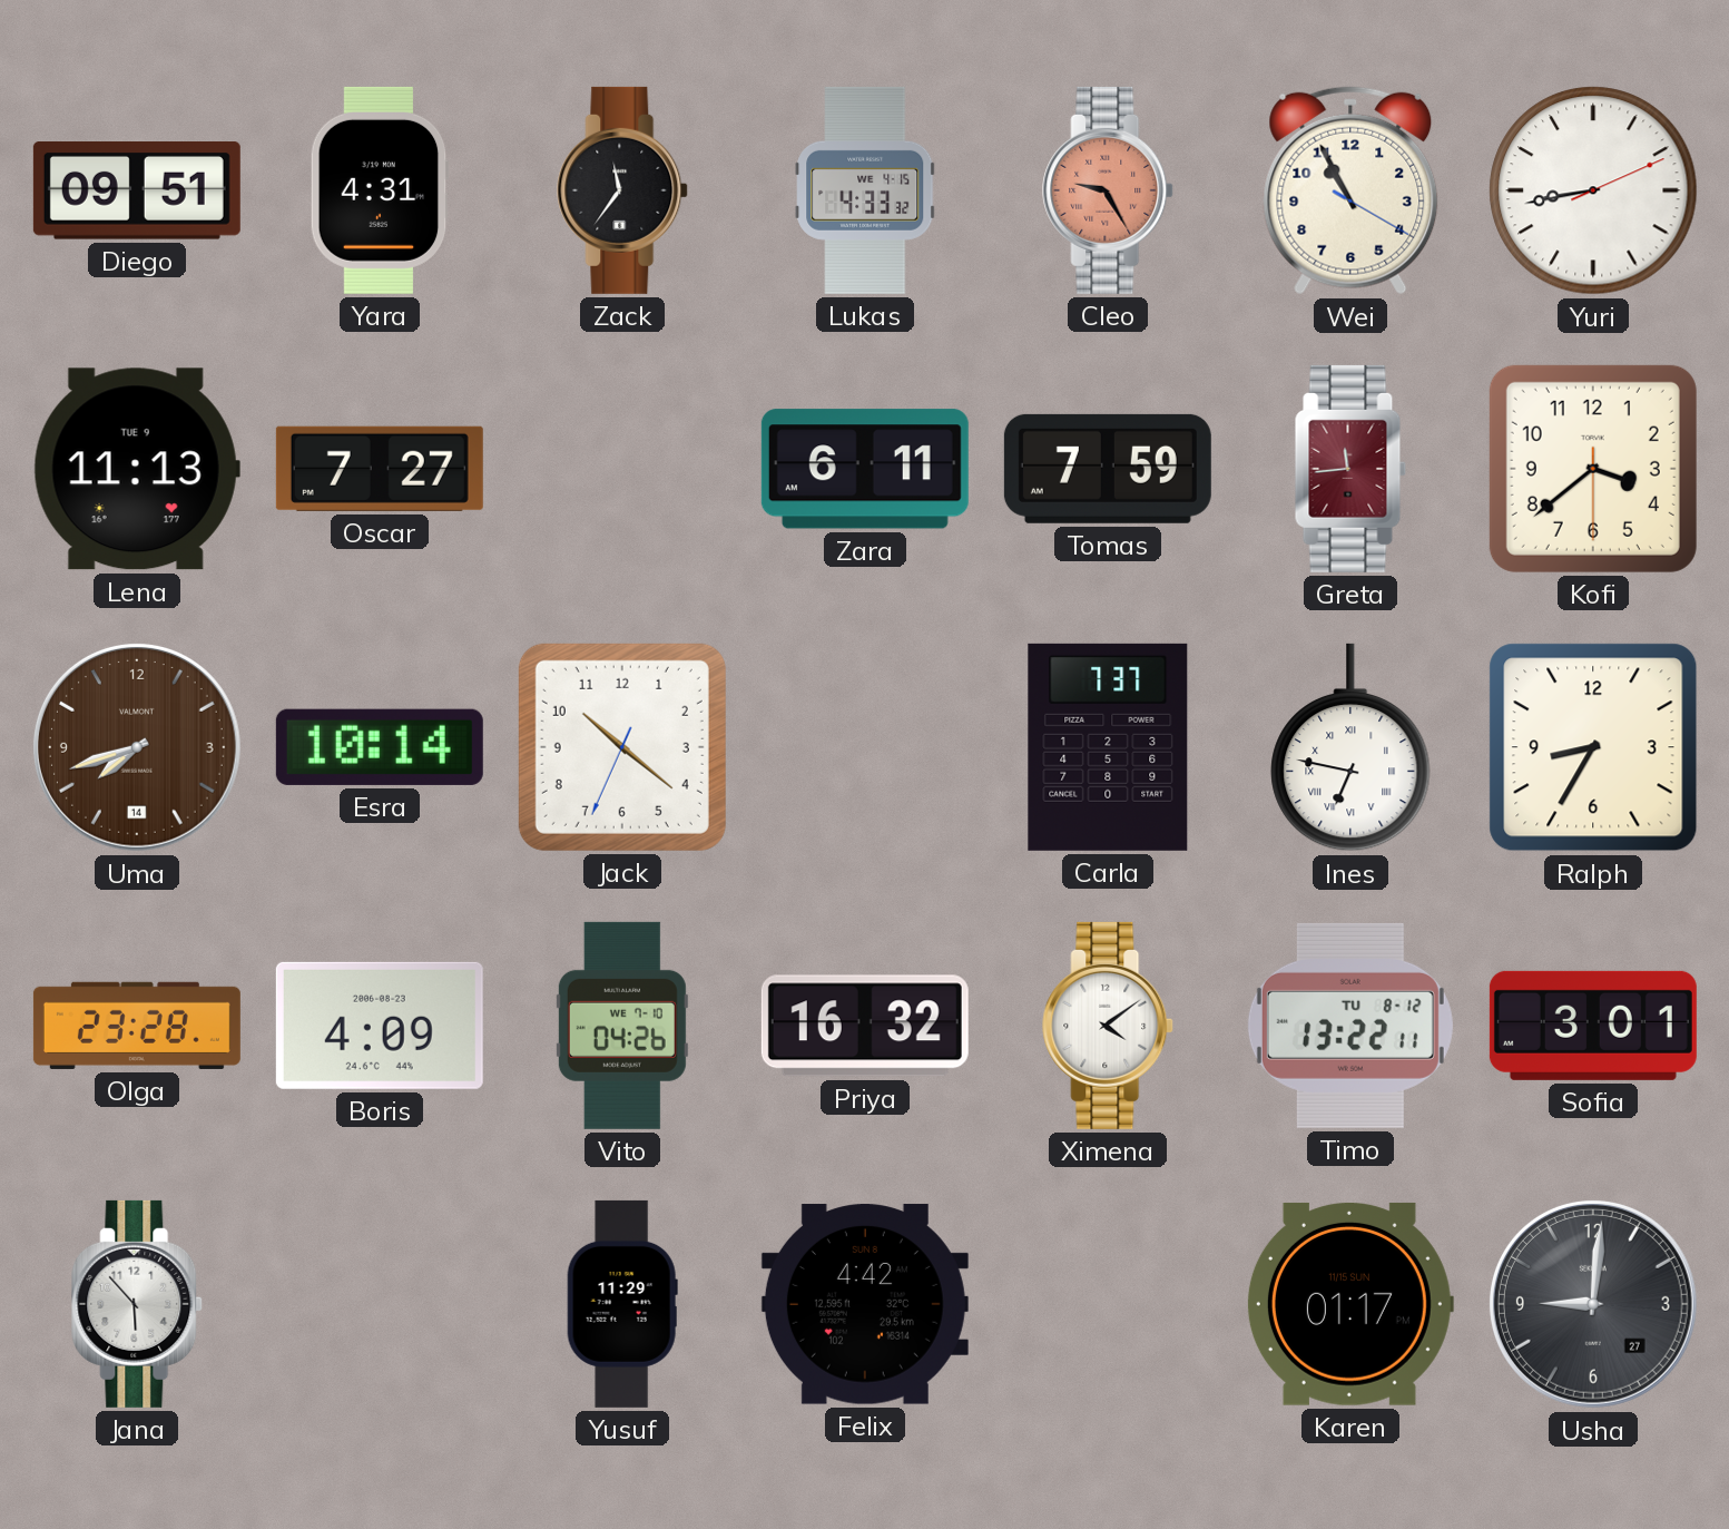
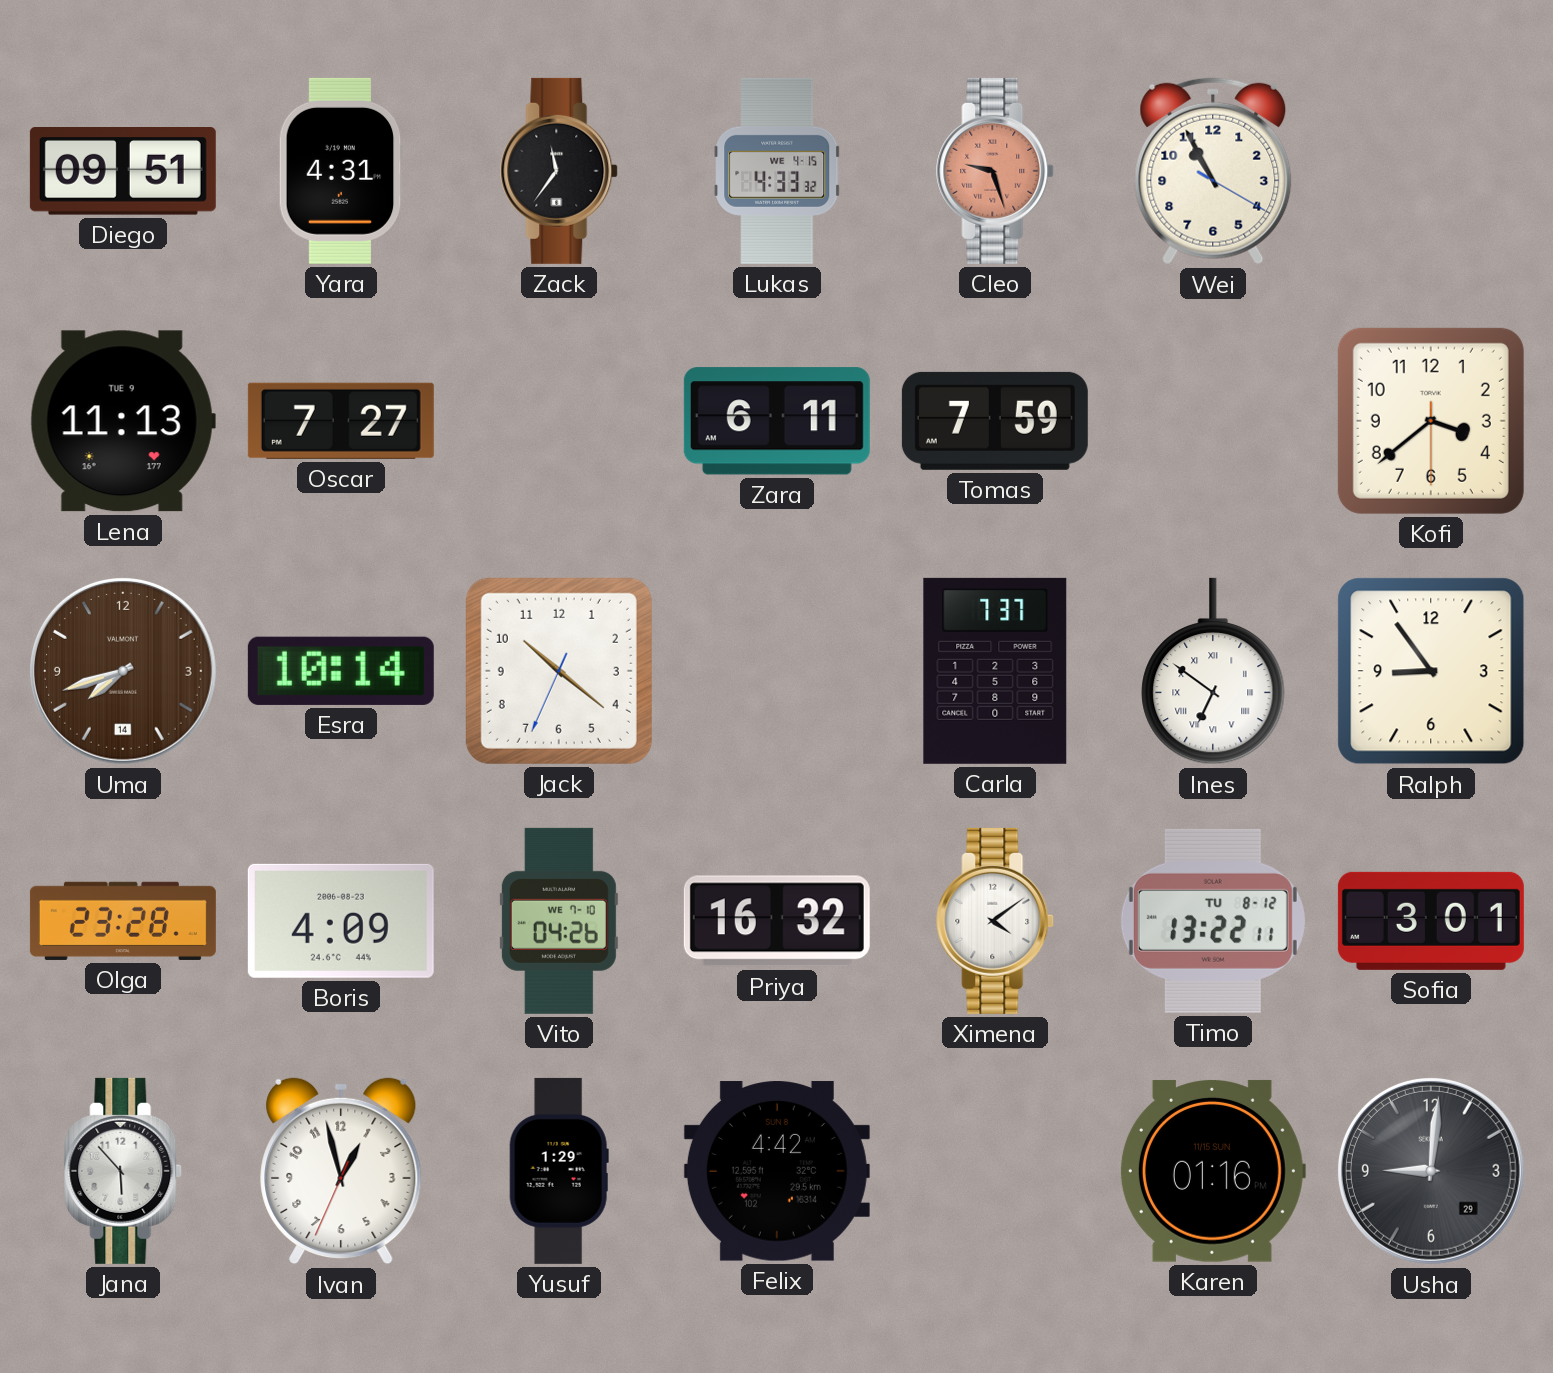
Cleo: 9:25 -> 9:27
Yuri: 8:43 -> none
Greta: 11:44 -> none
Ines: 6:47 -> 6:51
Ralph: 8:35 -> 8:54
Ivan: none -> 12:57
Yusuf: 11:29 -> 1:29
Karen: 01:17 -> 01:16
Usha date: 27 -> 29
